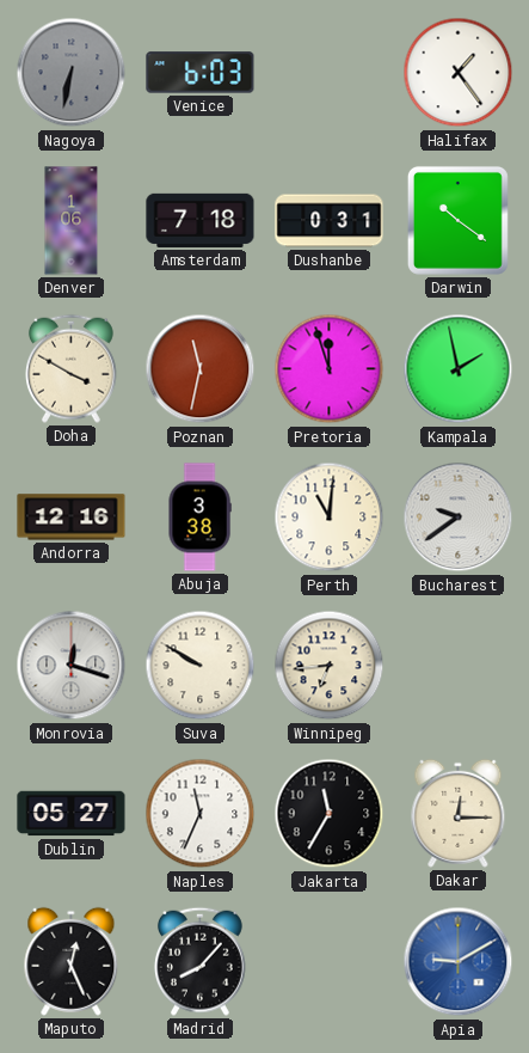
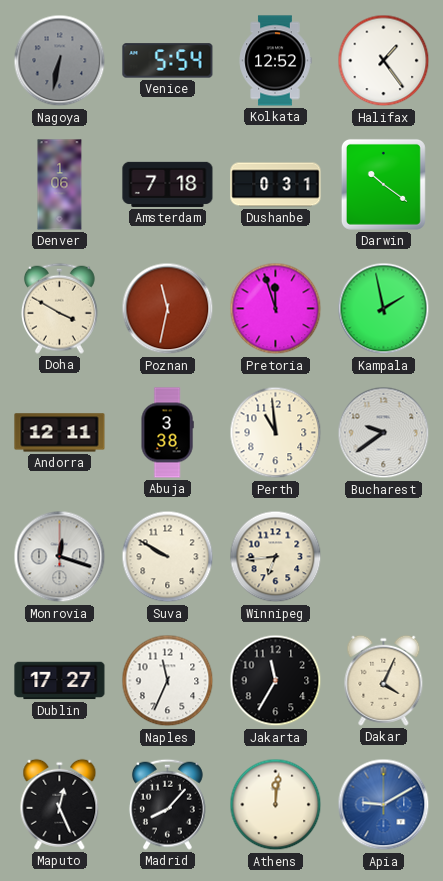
Venice: 6:03 -> 5:54
Kolkata: none -> 12:52
Andorra: 12:16 -> 12:11
Perth: 11:01 -> 10:59
Dublin: 05:27 -> 17:27
Dakar: 12:15 -> 4:04
Athens: none -> 12:01
